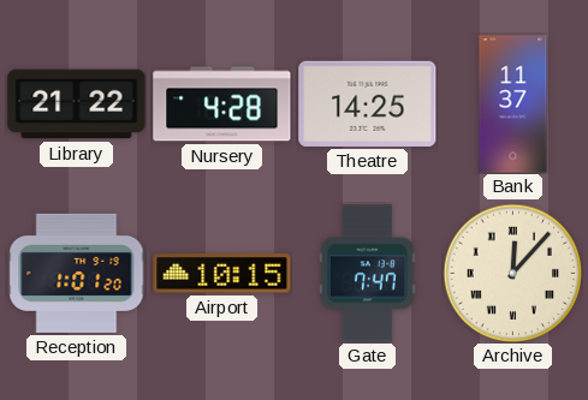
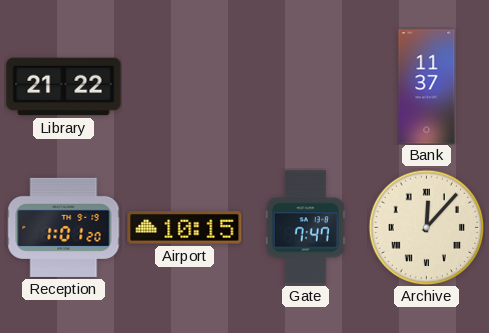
Nursery: 4:28 -> none
Theatre: 14:25 -> none
